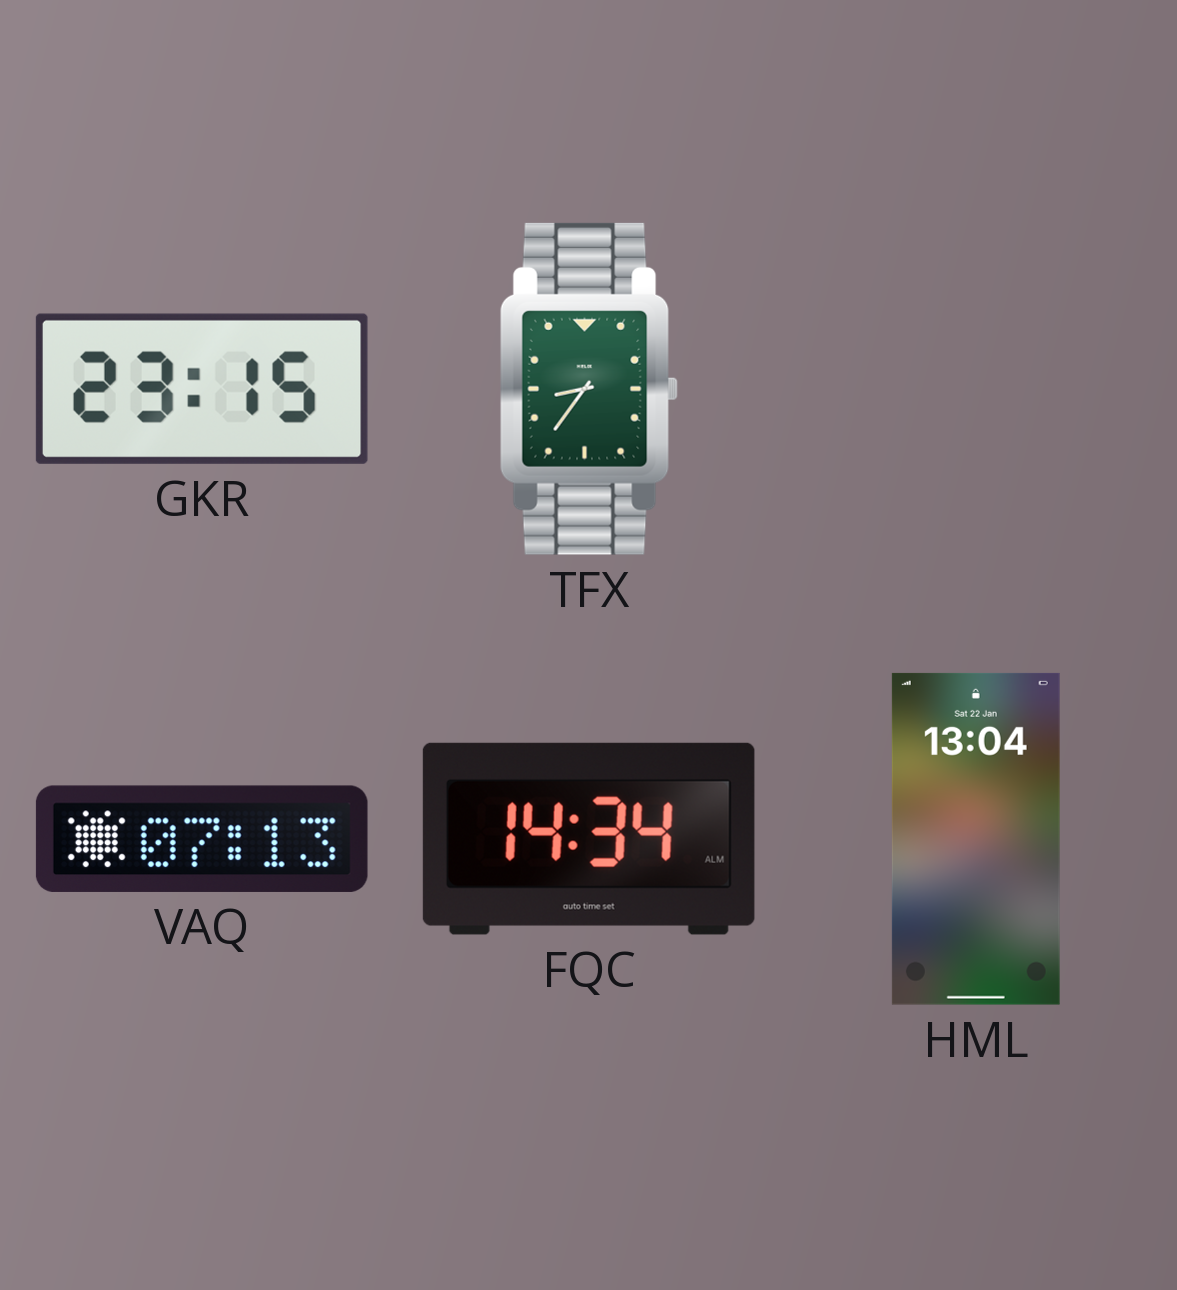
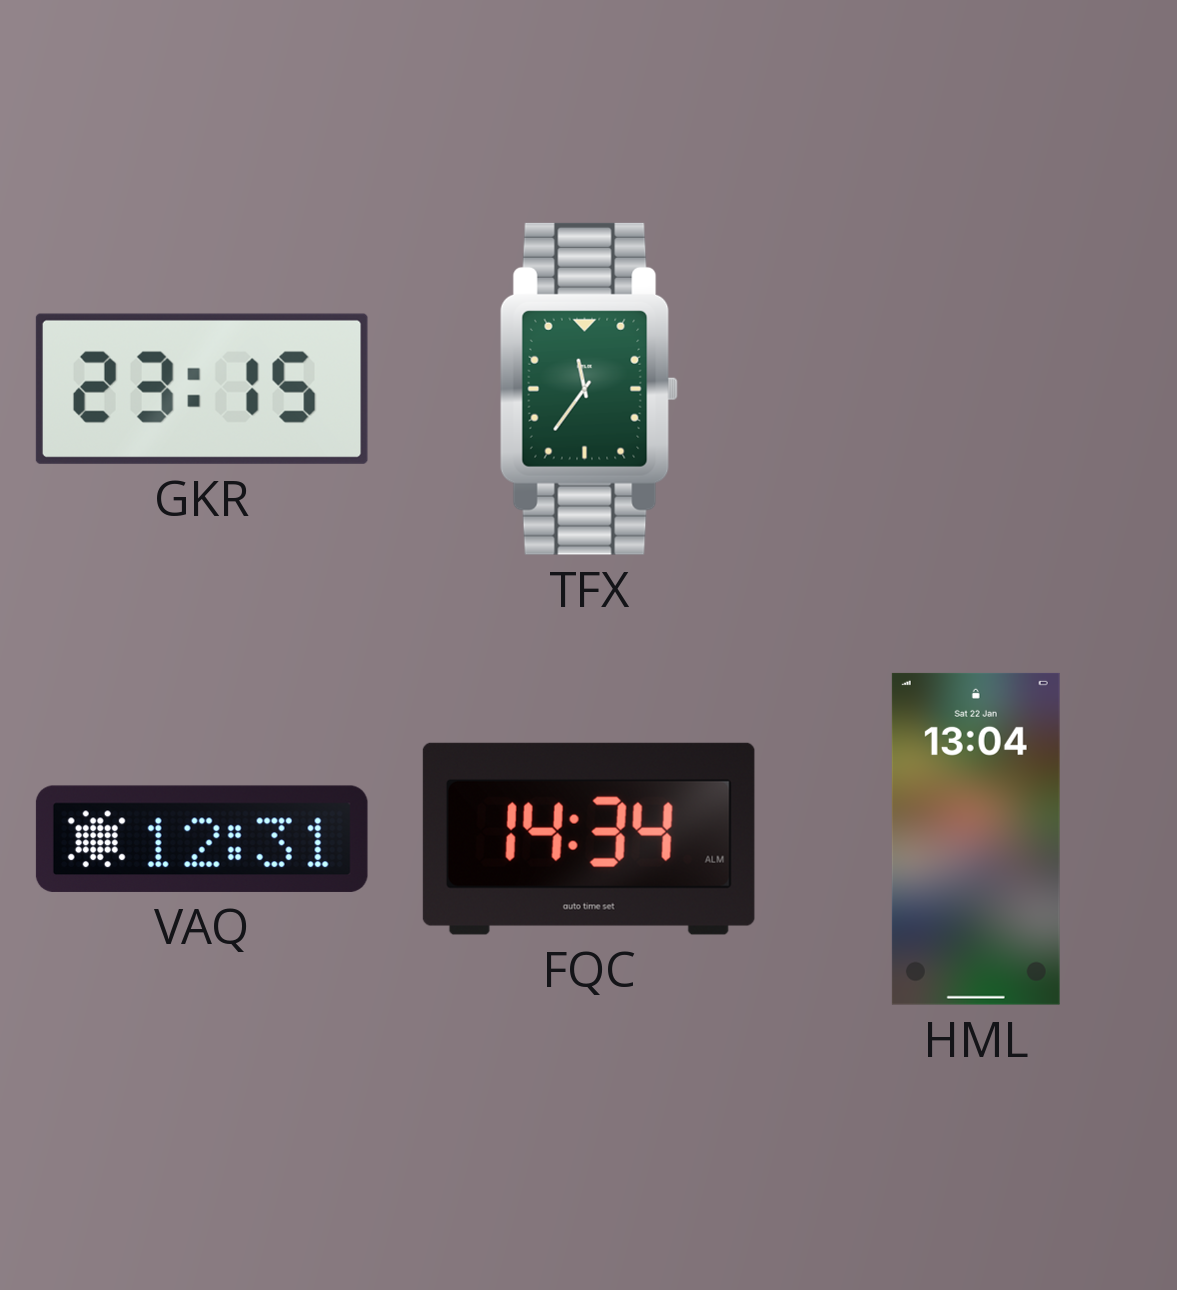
TFX: 8:36 -> 11:36
VAQ: 07:13 -> 12:31
